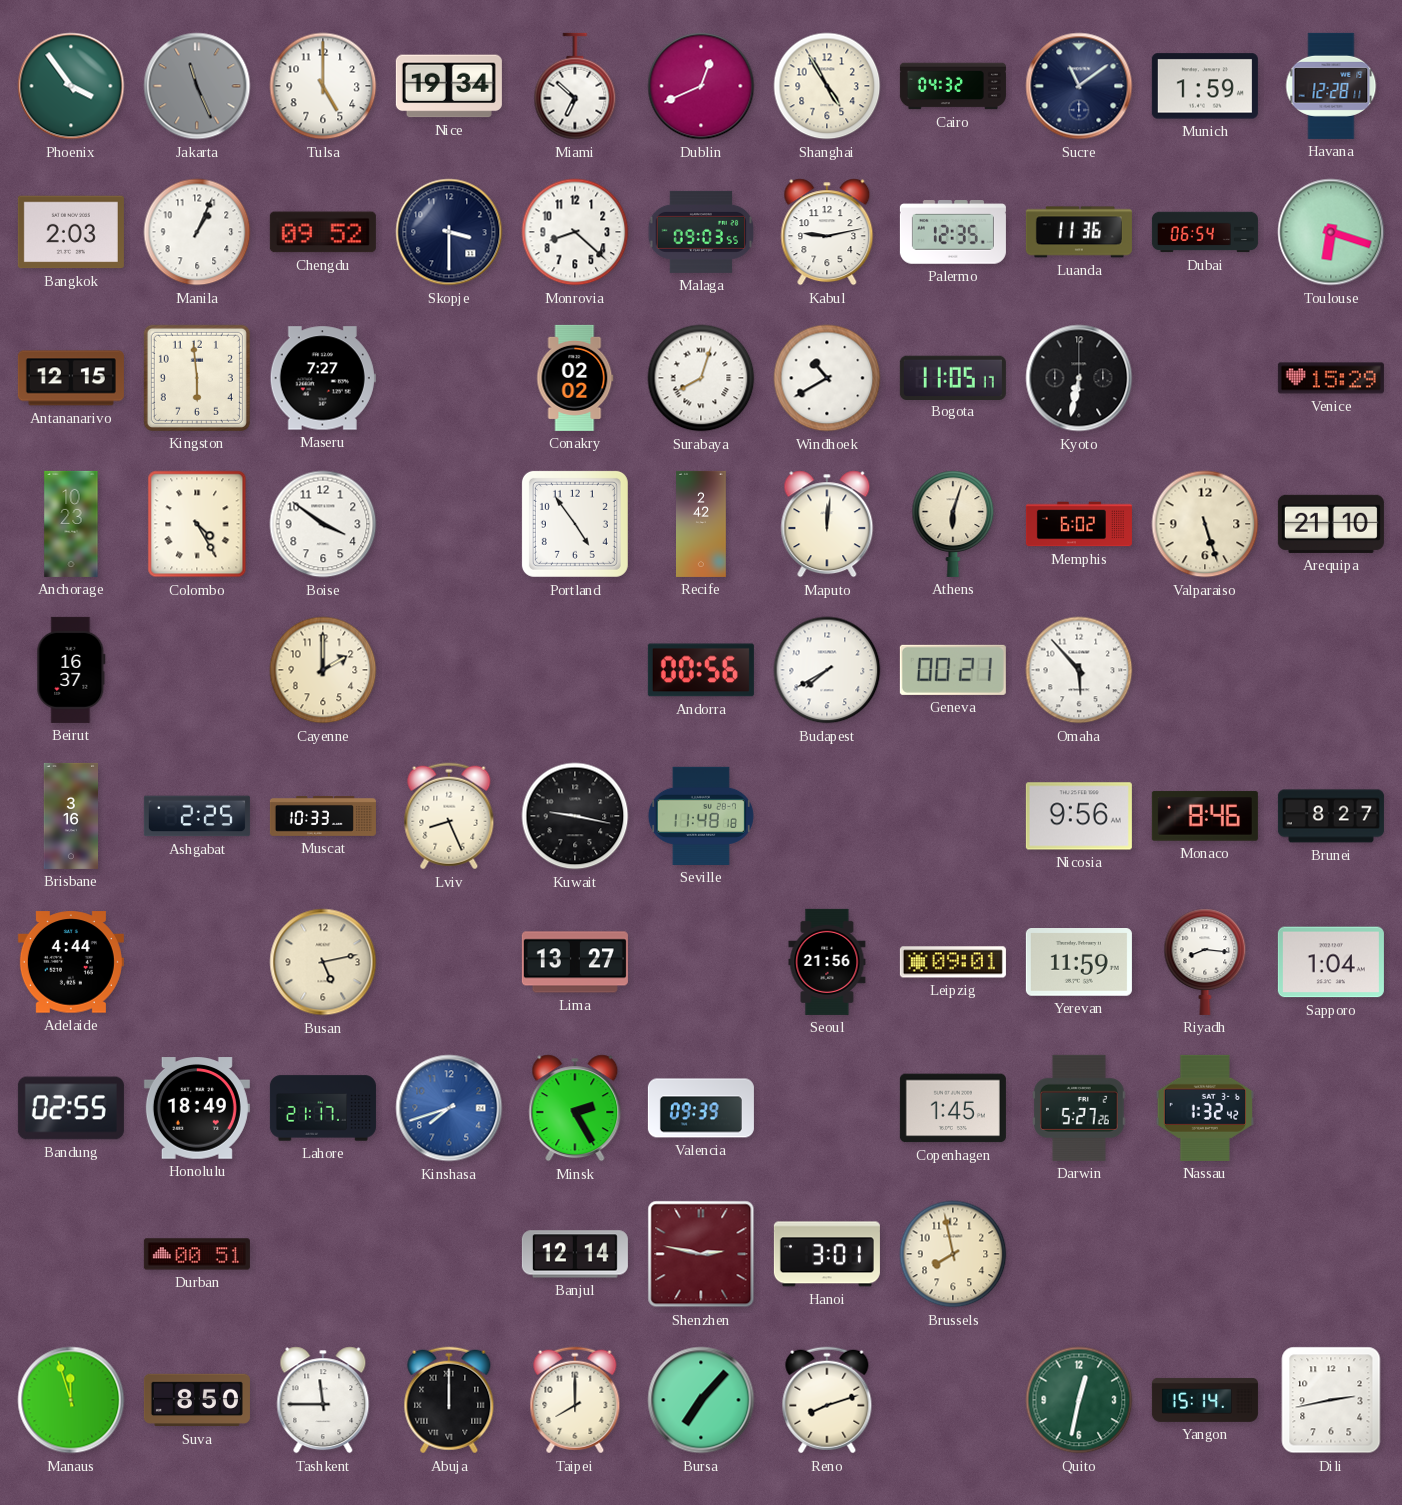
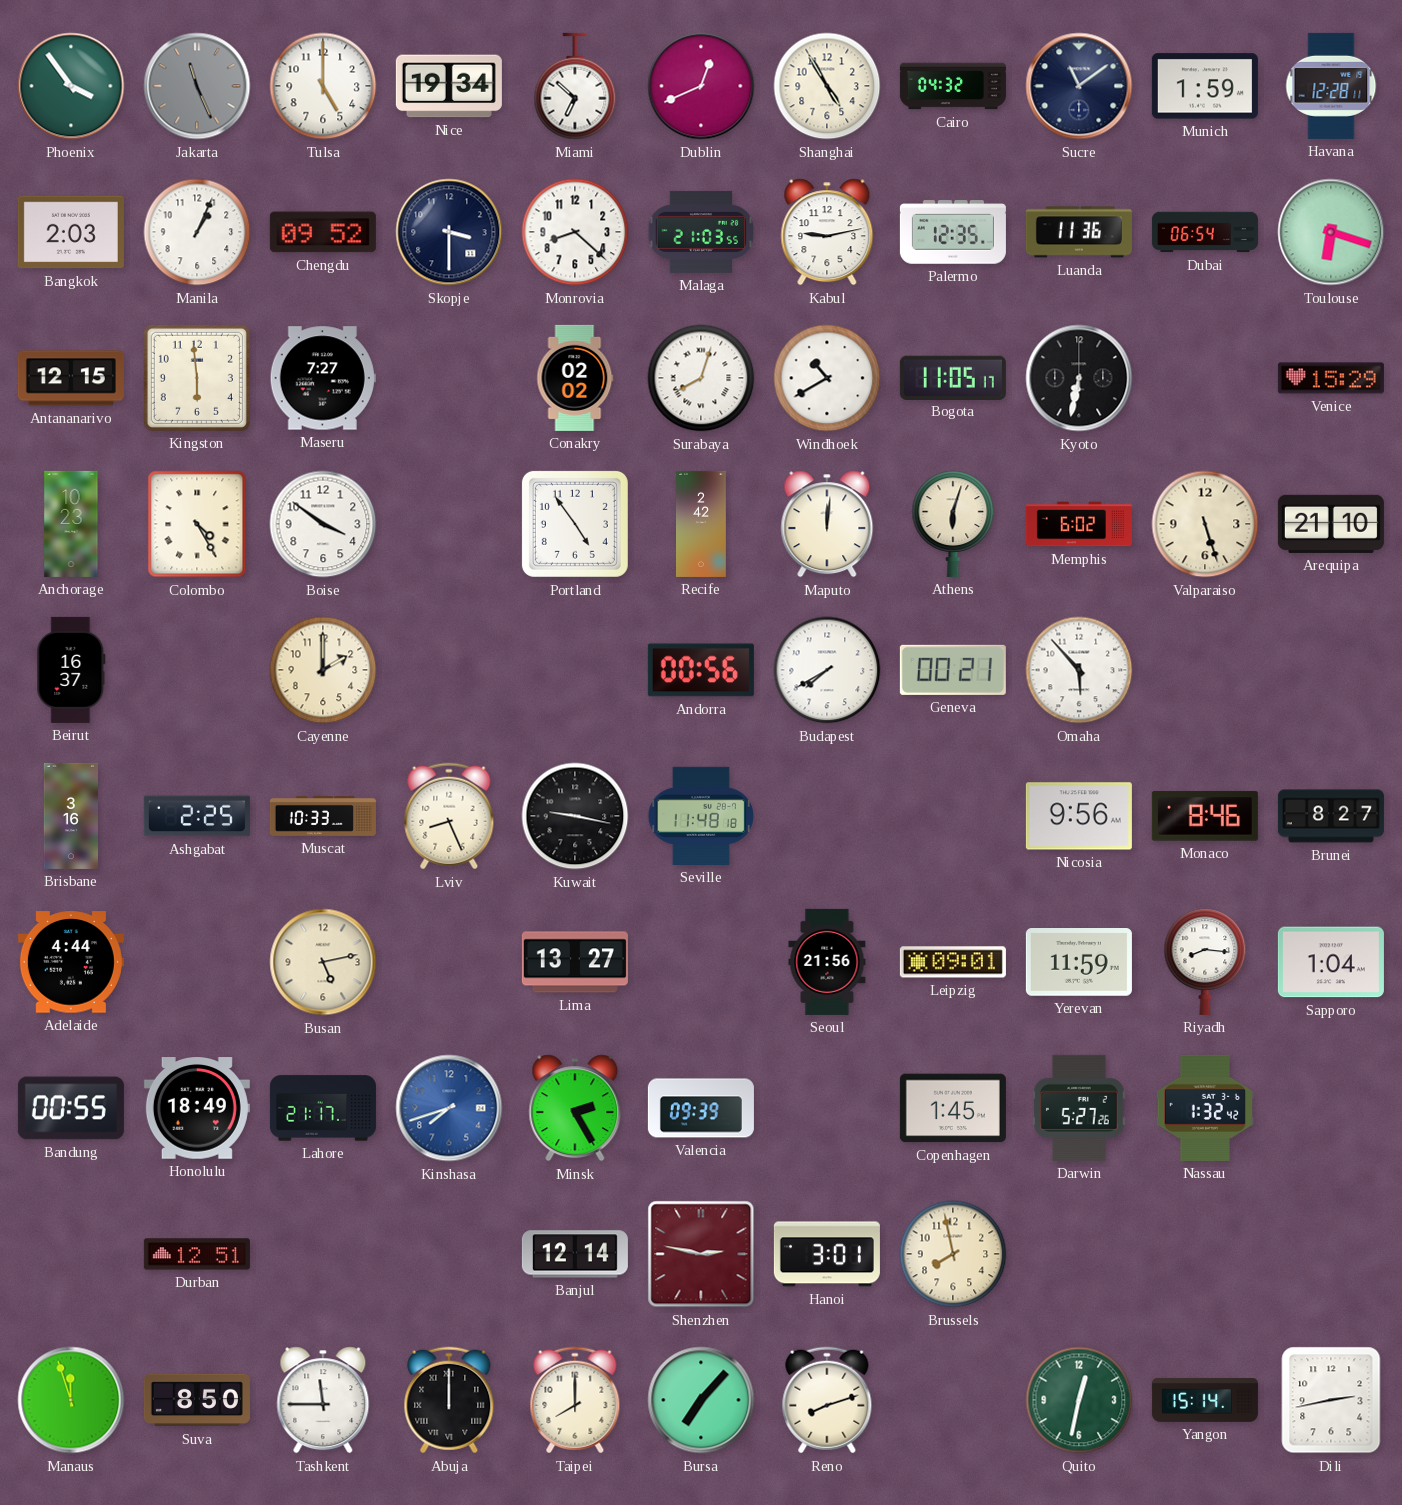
Malaga: 09:03 -> 21:03
Bandung: 02:55 -> 00:55
Durban: 00:51 -> 12:51
